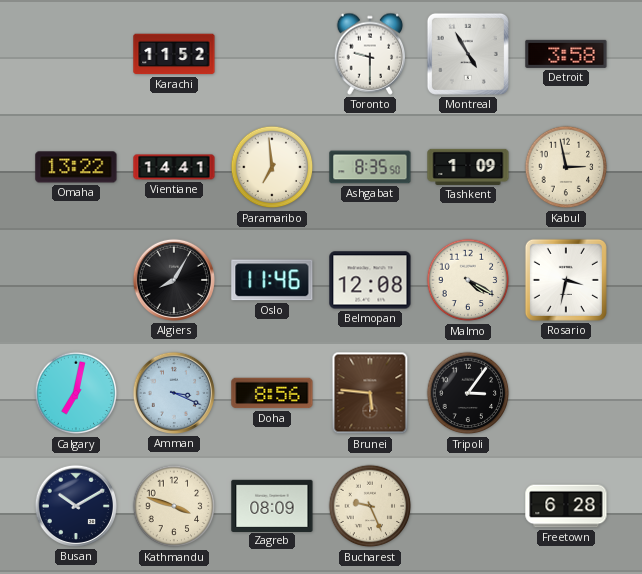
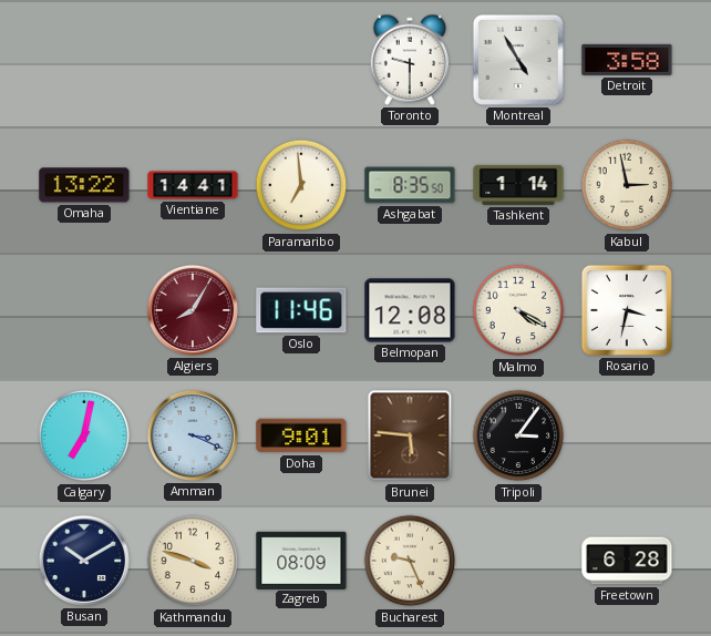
Karachi: 11:52 -> none
Tashkent: 1:09 -> 1:14
Algiers dial: black -> burgundy
Doha: 8:56 -> 9:01
